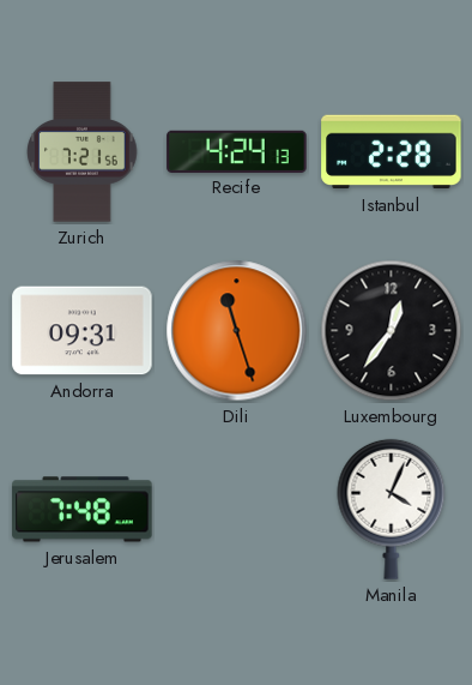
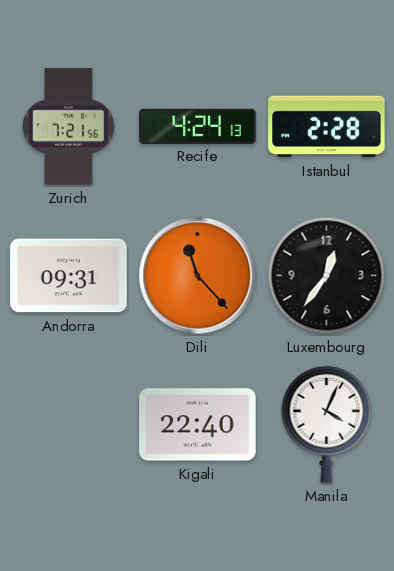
Dili: 11:27 -> 11:23
Jerusalem: 7:48 -> none
Kigali: none -> 22:40
